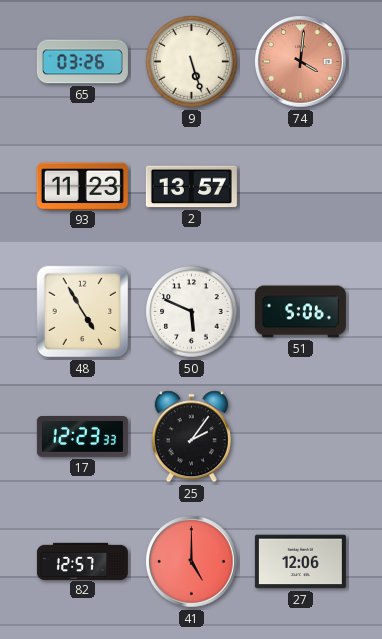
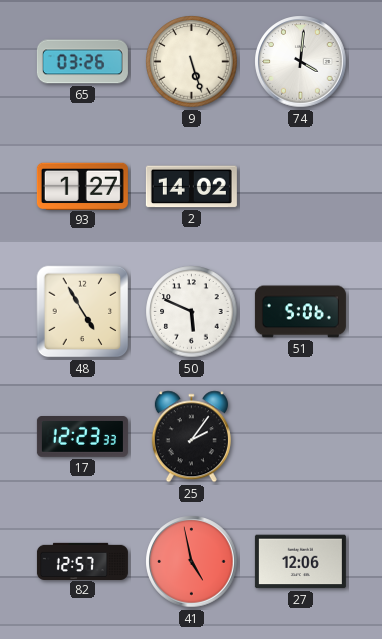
74 dial: salmon -> white
93: 11:23 -> 1:27
2: 13:57 -> 14:02
41: 5:00 -> 4:58
